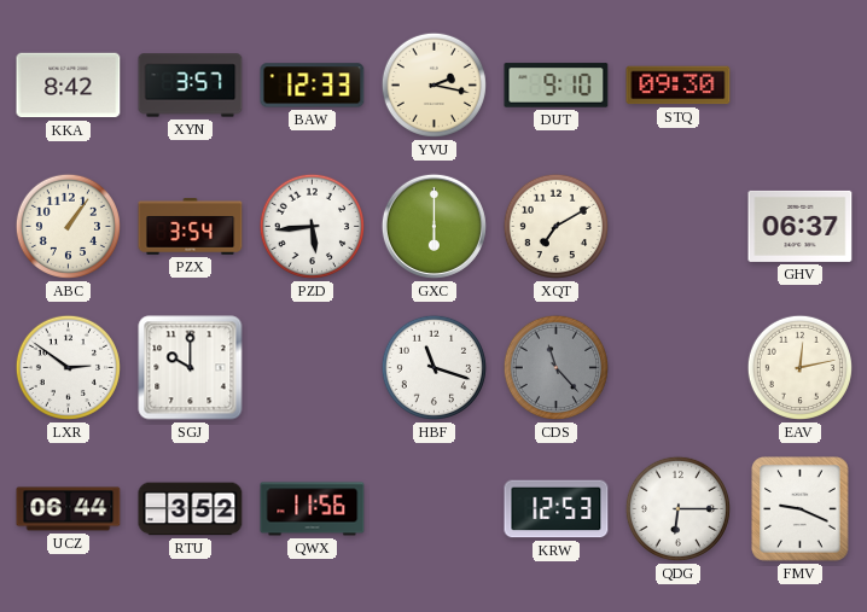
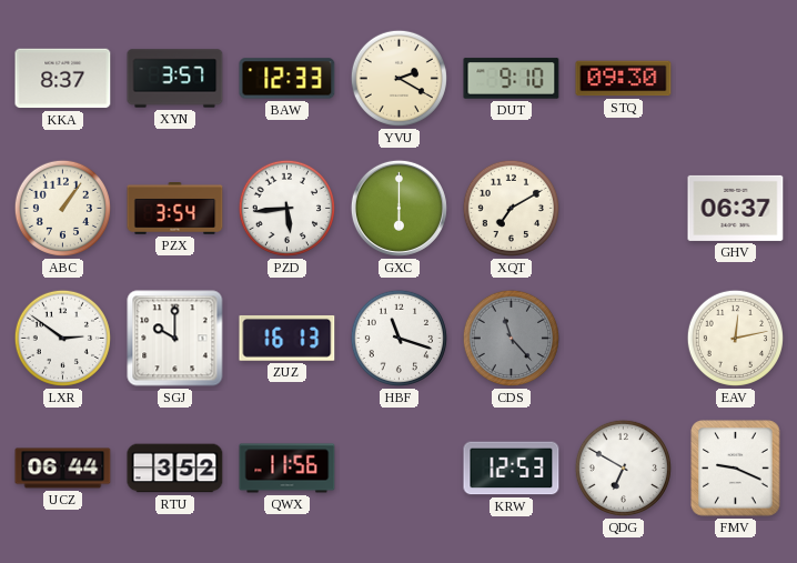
KKA: 8:42 -> 8:37
YVU: 2:17 -> 2:20
ZUZ: none -> 16:13
QDG: 6:15 -> 6:50
